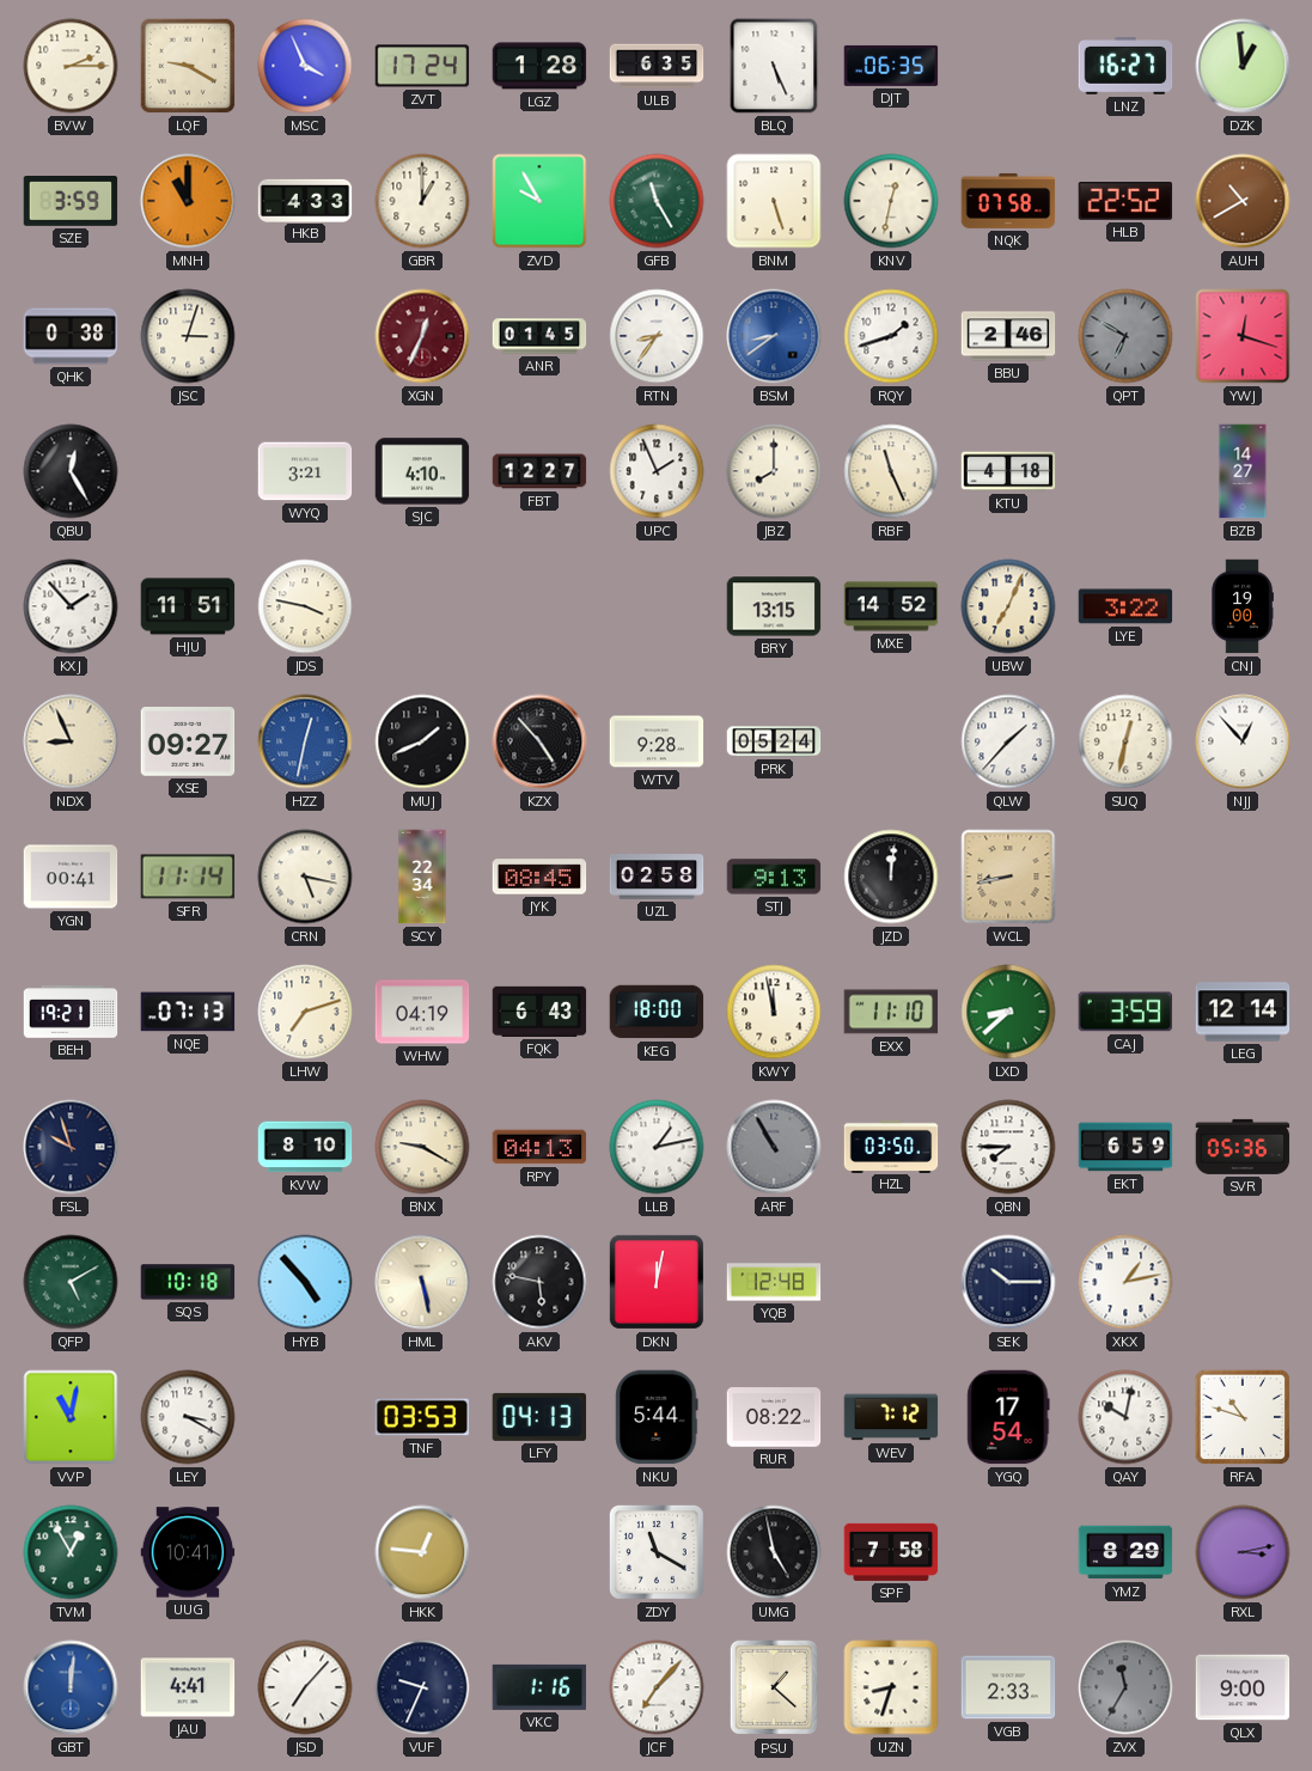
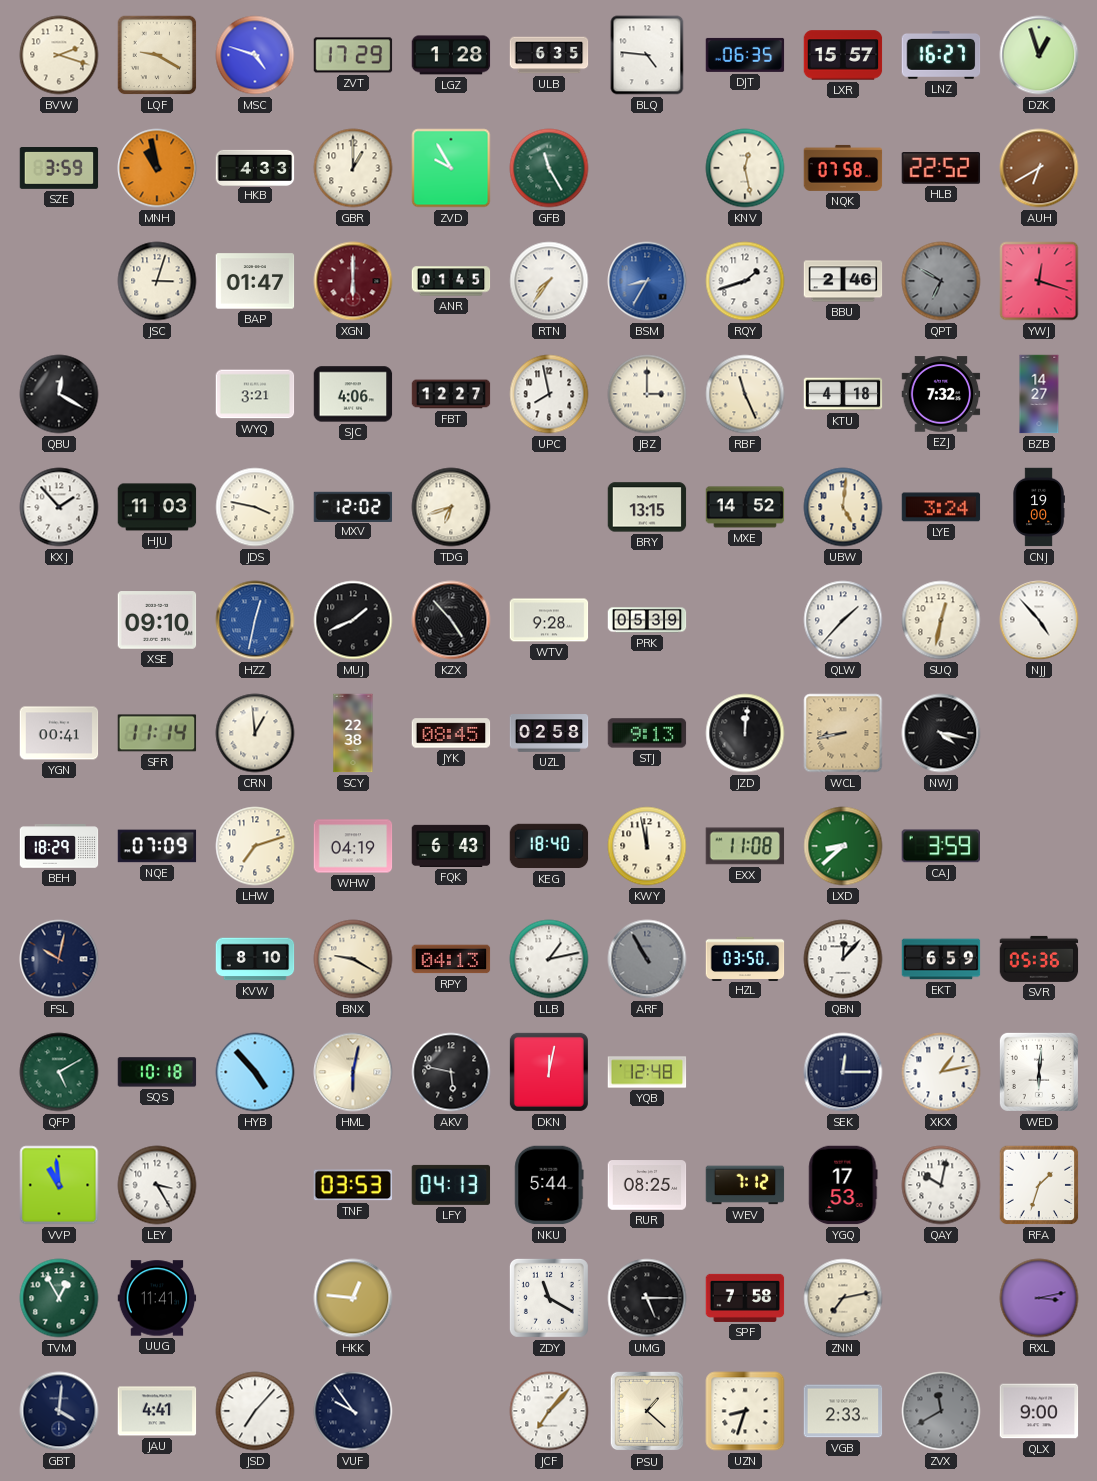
BVW: 2:15 -> 2:18
MSC: 3:56 -> 4:48
ZVT: 17:24 -> 17:29
BLQ: 5:26 -> 4:46
LXR: none -> 15:57
DZK: 12:59 -> 12:57
MNH: 11:00 -> 10:58
BNM: 5:27 -> none
KNV: 12:32 -> 12:28
AUH: 10:40 -> 6:40
QHK: 0:38 -> none
BAP: none -> 01:47
XGN: 12:34 -> 6:00
RTN: 8:36 -> 7:36
BSM: 8:39 -> 8:35
QBU: 12:25 -> 12:20
SJC: 4:10 -> 4:06
UPC: 1:56 -> 7:58
JBZ: 8:00 -> 3:00
EZJ: none -> 7:32
HJU: 11:51 -> 11:03
MXV: none -> 12:02
TDG: none -> 6:42
UBW: 7:04 -> 5:01
LYE: 3:22 -> 3:24
NDX: 8:56 -> none
XSE: 09:27 -> 09:10
PRK: 05:24 -> 05:39
NJJ: 12:53 -> 4:53
CRN: 5:17 -> 12:59
SCY: 22:34 -> 22:38
NWJ: none -> 4:17
BEH: 19:21 -> 18:29
NQE: 07:13 -> 07:09
KEG: 18:00 -> 18:40
EXX: 11:10 -> 11:08
LEG: 12:14 -> none
FSL: 9:57 -> 10:02
QBN: 7:45 -> 12:07
HML: 5:28 -> 6:02
SEK: 10:15 -> 12:15
WED: none -> 6:01
VVP: 11:02 -> 10:59
LEY: 3:20 -> 3:25
RUR: 08:22 -> 08:25
YGQ: 17:54 -> 17:53
RFA: 10:48 -> 1:33
UUG: 10:41 -> 11:41
UMG: 4:58 -> 5:15
ZNN: none -> 7:13
YMZ: 8:29 -> none
GBT: 12:01 -> 4:01
GBT dial: blue -> navy
VUF: 9:34 -> 9:54
VKC: 1:16 -> none
ZVX: 11:35 -> 11:40
